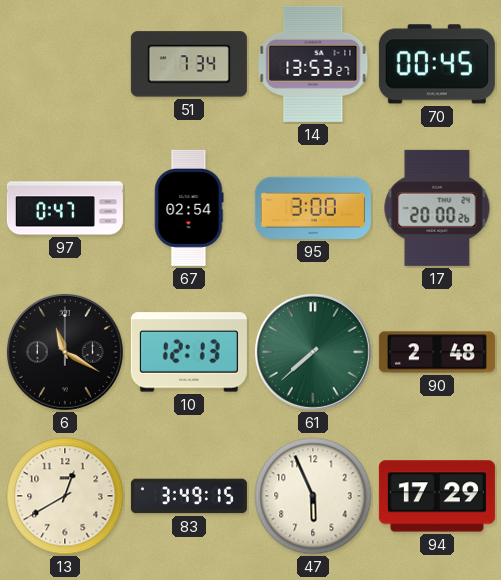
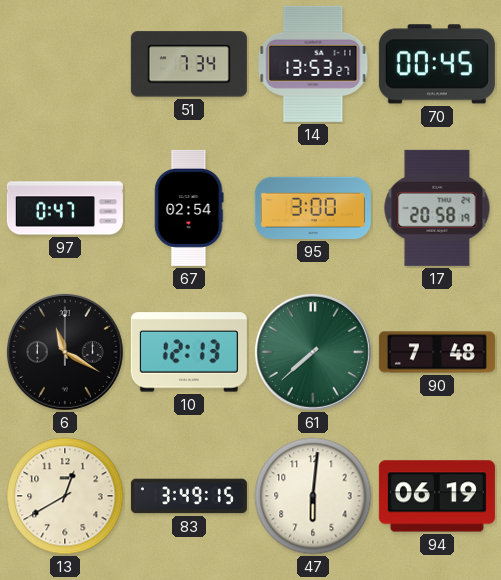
17: 20:00 -> 20:58
90: 2:48 -> 7:48
47: 5:56 -> 6:01
94: 17:29 -> 06:19
